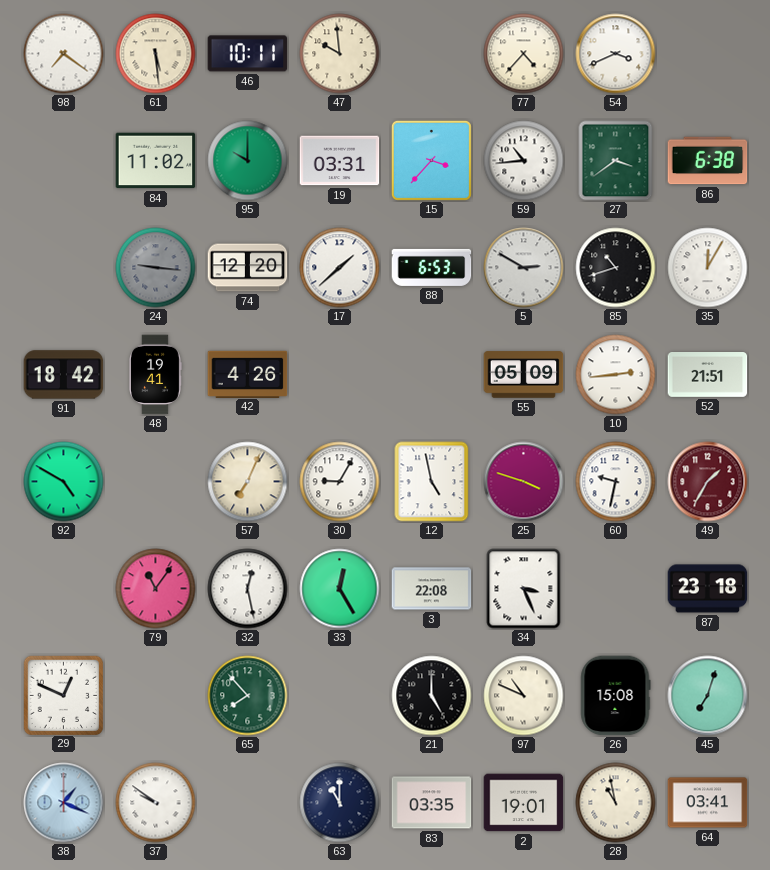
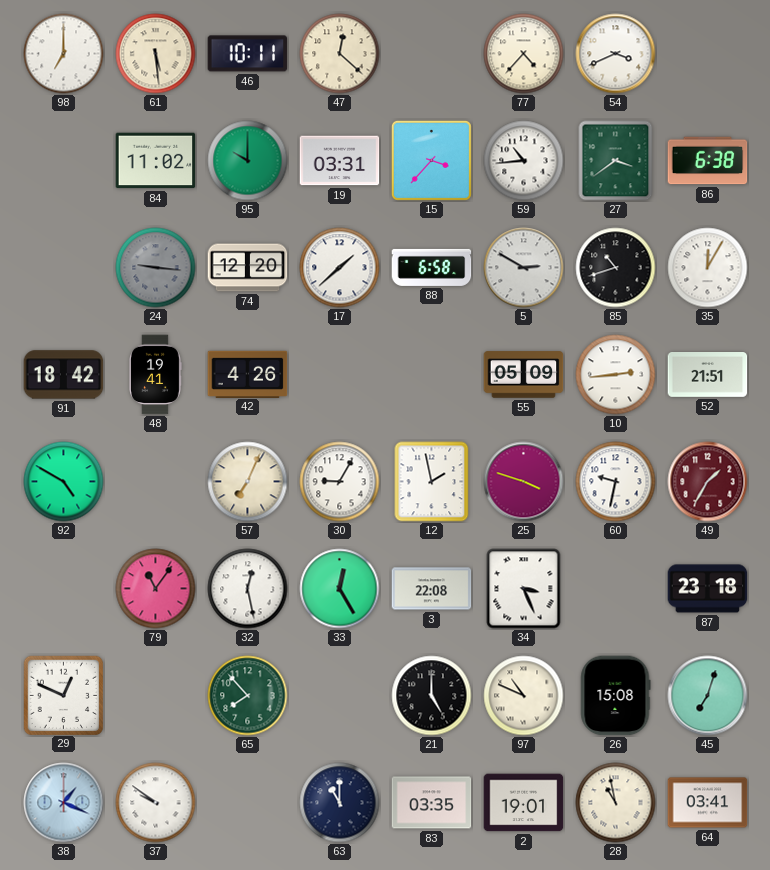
98: 7:21 -> 7:00
47: 9:59 -> 12:22
88: 6:53 -> 6:58
12: 4:58 -> 1:58
